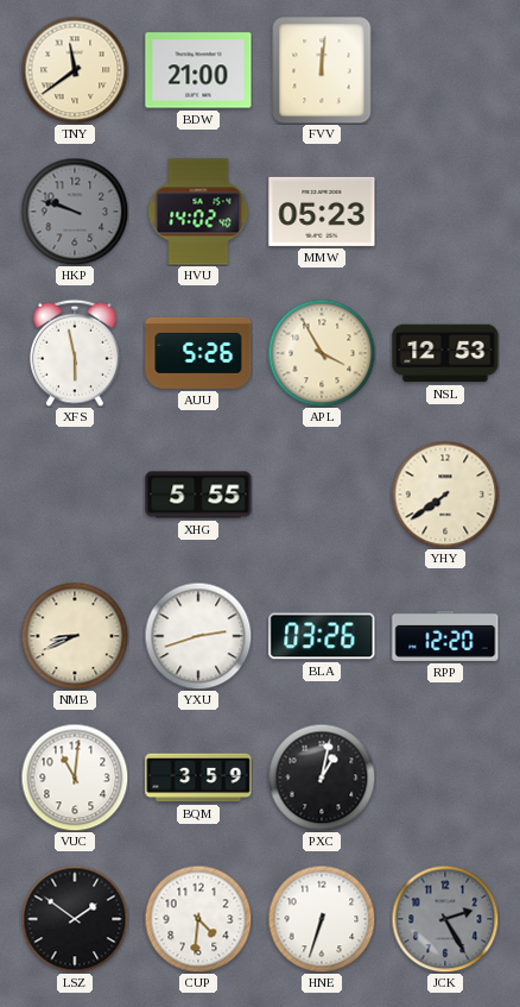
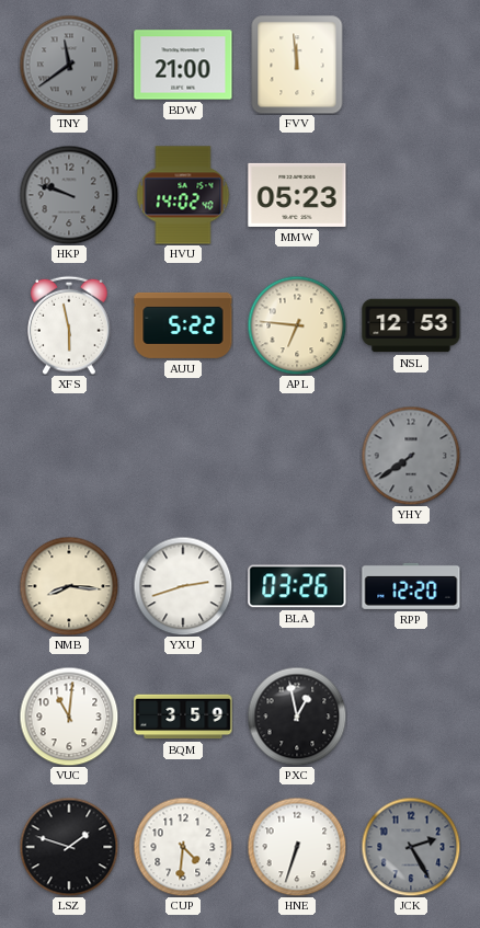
TNY dial: cream -> grey
FVV: 12:01 -> 11:59
AUU: 5:26 -> 5:22
APL: 3:55 -> 6:46
XHG: 5:55 -> none
YHY dial: cream -> grey
NMB: 8:41 -> 8:16
PXC: 1:02 -> 12:58
LSZ: 1:51 -> 1:48
